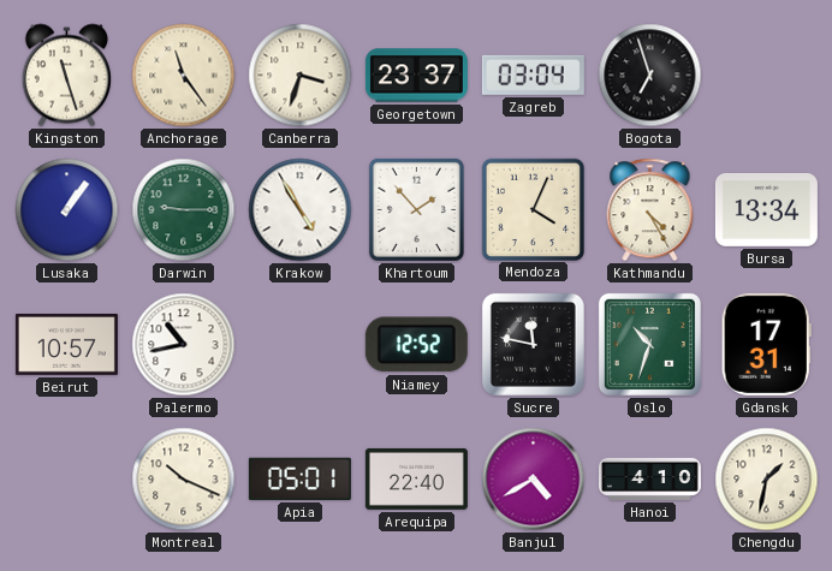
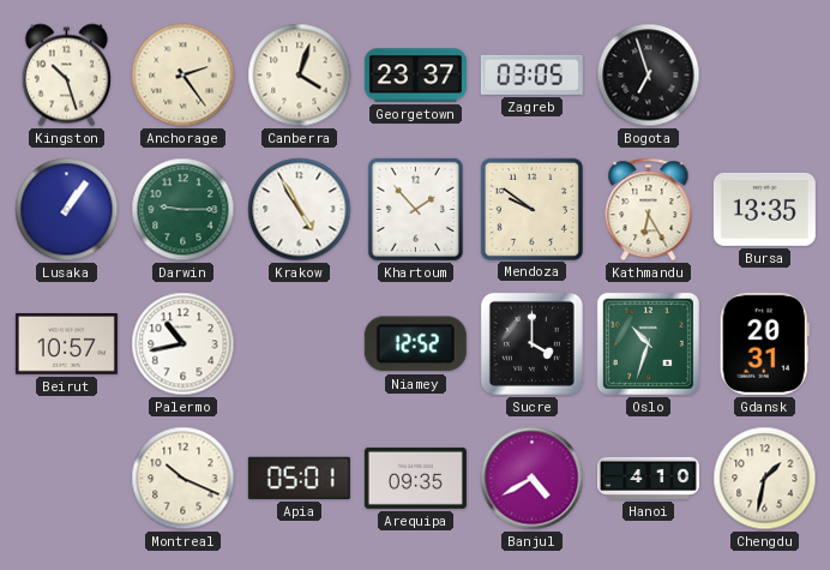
Kingston: 11:27 -> 10:27
Anchorage: 11:24 -> 2:24
Canberra: 3:33 -> 4:03
Zagreb: 03:04 -> 03:05
Mendoza: 4:04 -> 9:51
Kathmandu: 4:25 -> 6:25
Bursa: 13:34 -> 13:35
Sucre: 11:47 -> 4:00
Gdansk: 17:31 -> 20:31
Arequipa: 22:40 -> 09:35
